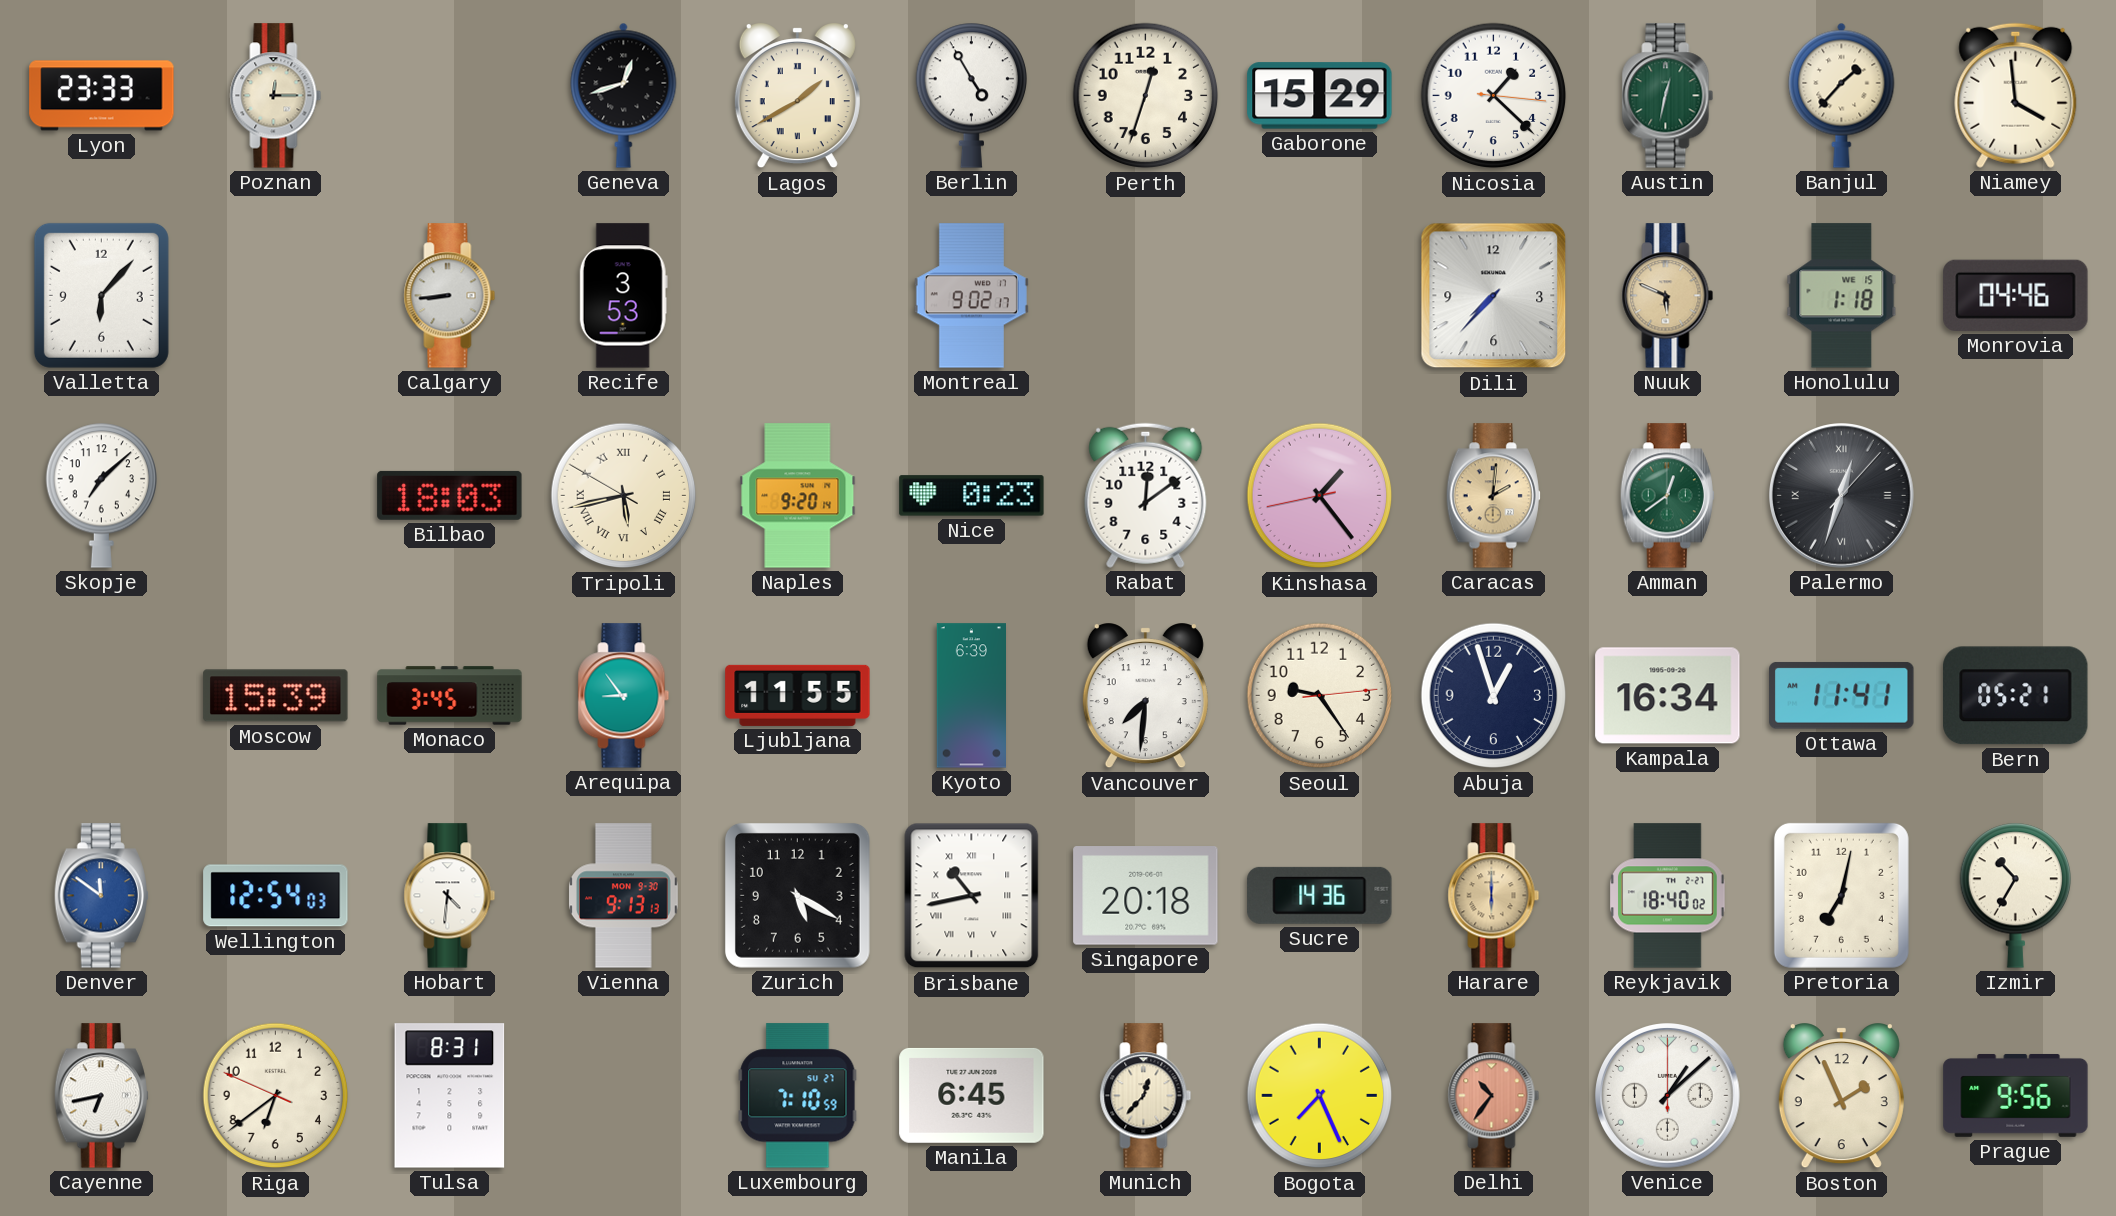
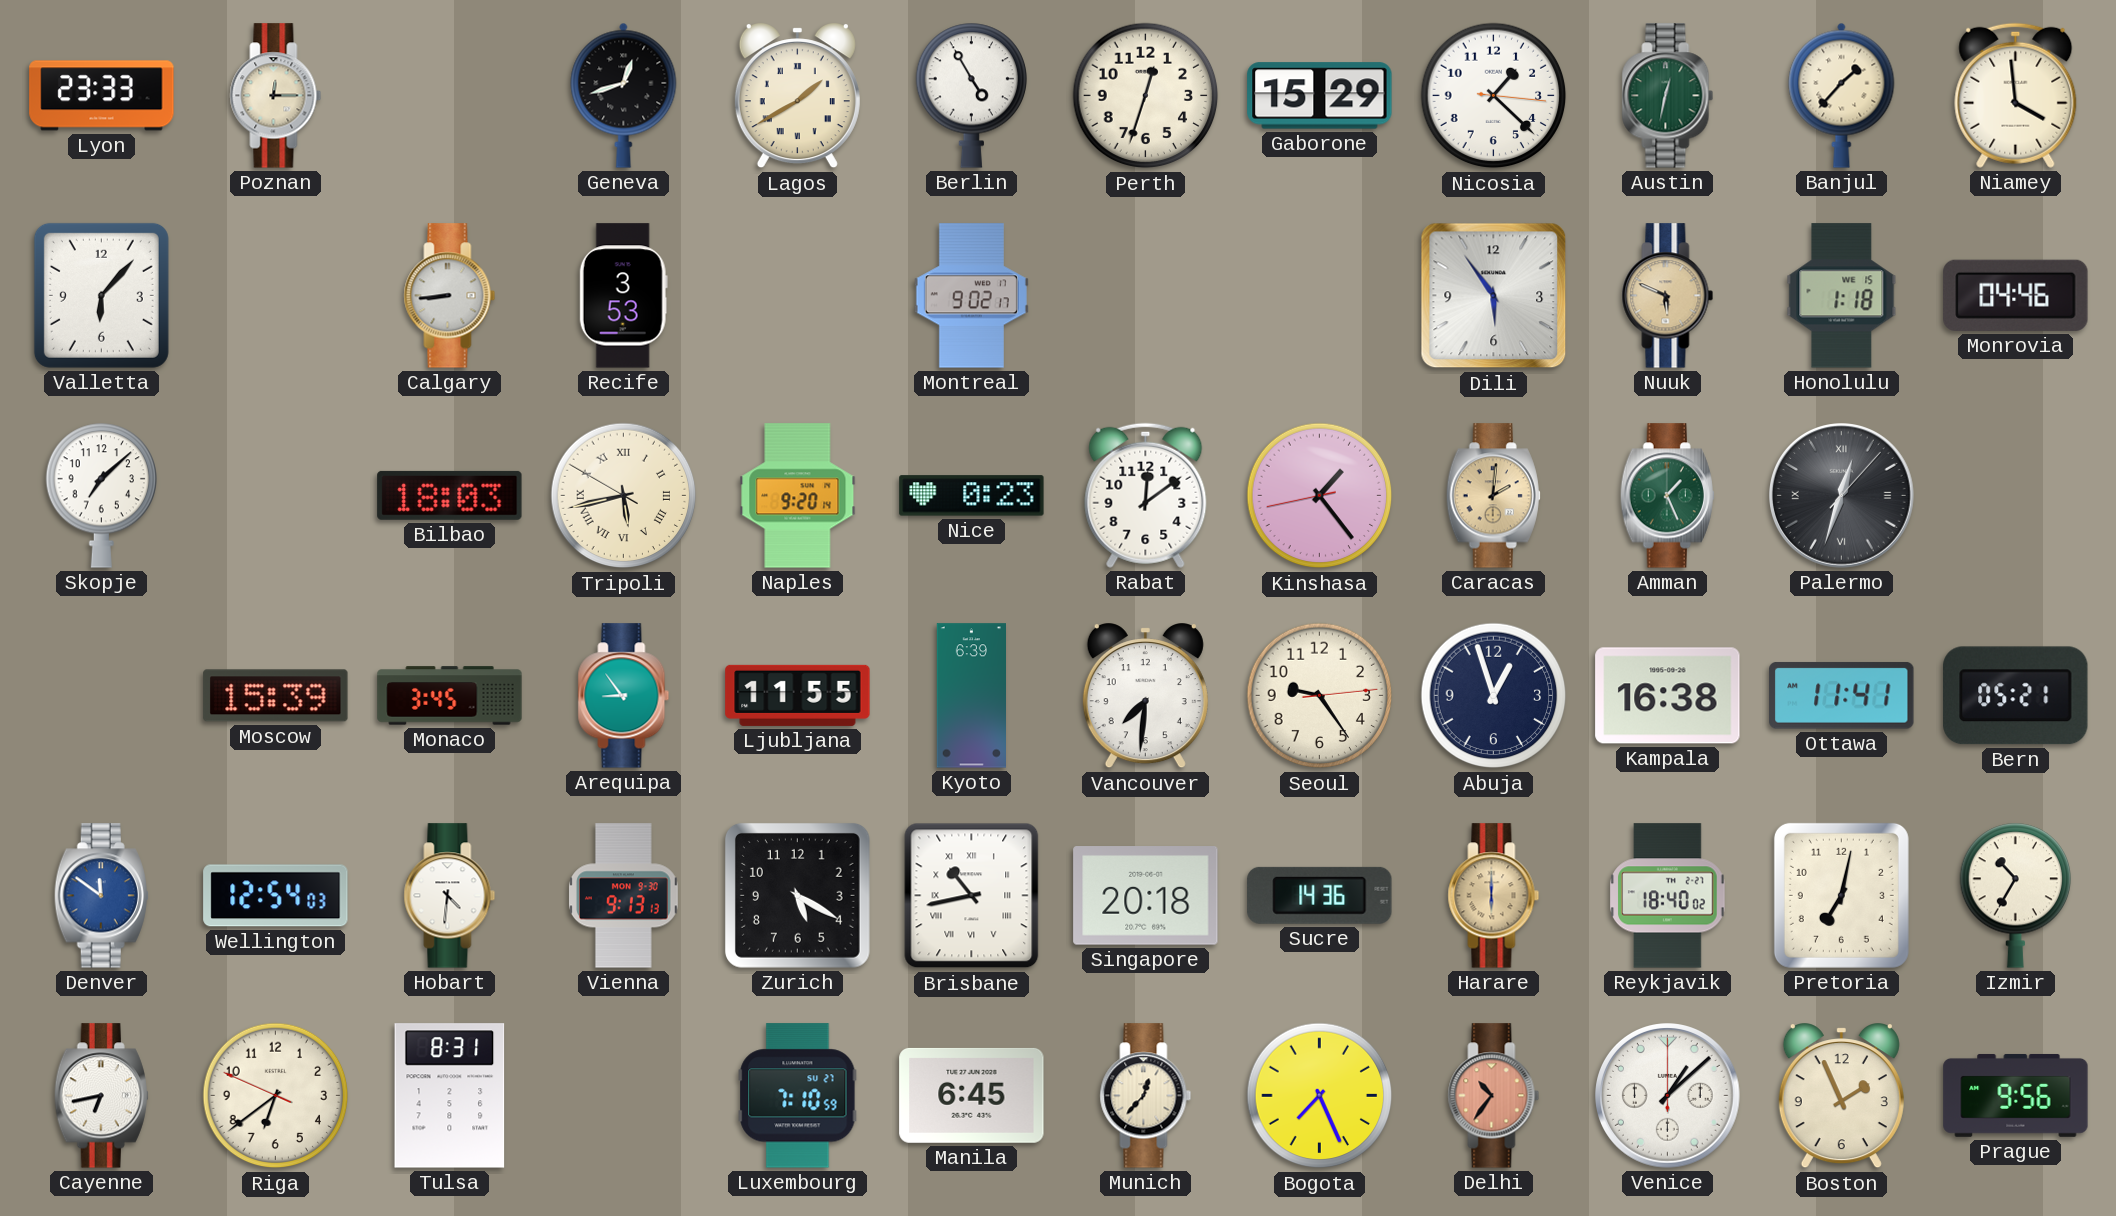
Dili: 7:37 -> 5:54
Amman: 12:39 -> 1:26
Kampala: 16:34 -> 16:38
